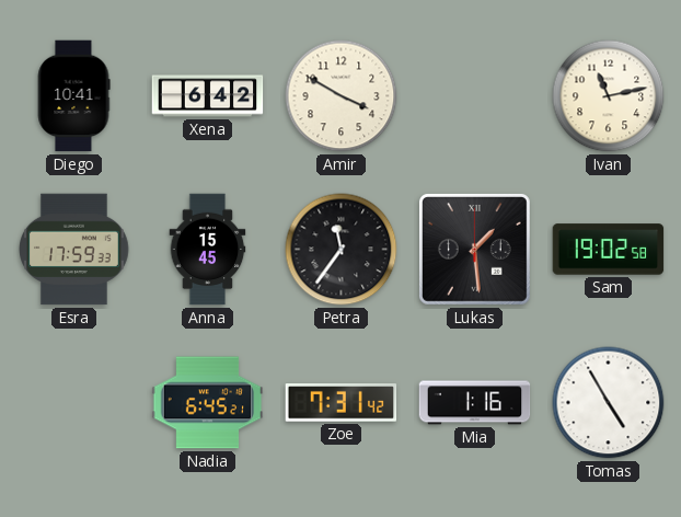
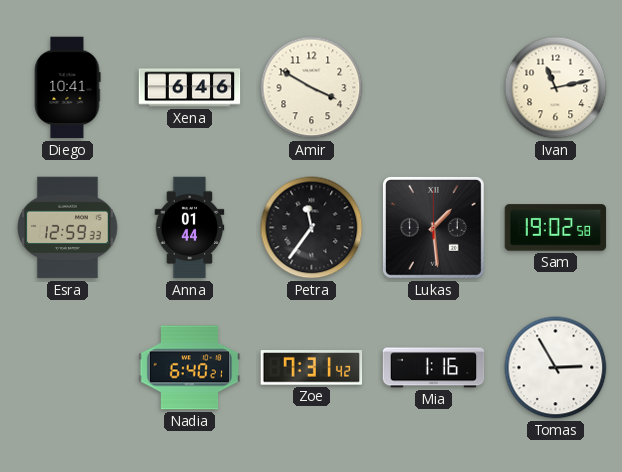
Xena: 6:42 -> 6:46
Esra: 17:59 -> 12:59
Anna: 15:45 -> 01:44
Nadia: 6:45 -> 6:40
Tomas: 4:55 -> 2:55
